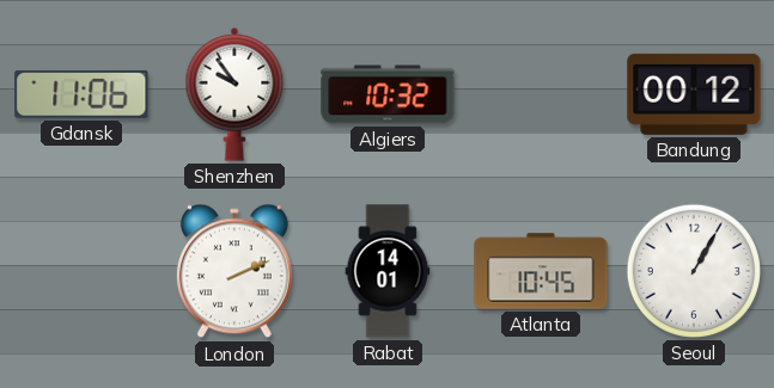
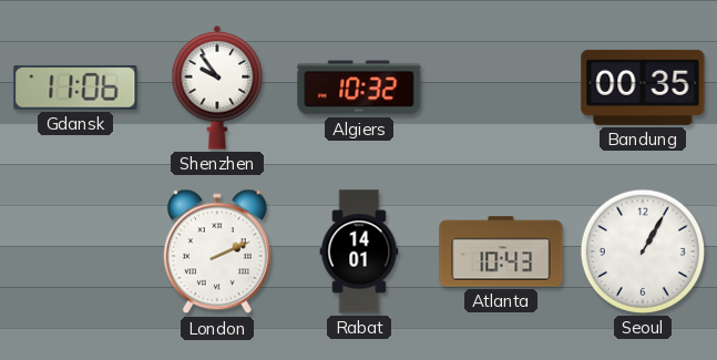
Bandung: 00:12 -> 00:35
Atlanta: 10:45 -> 10:43
